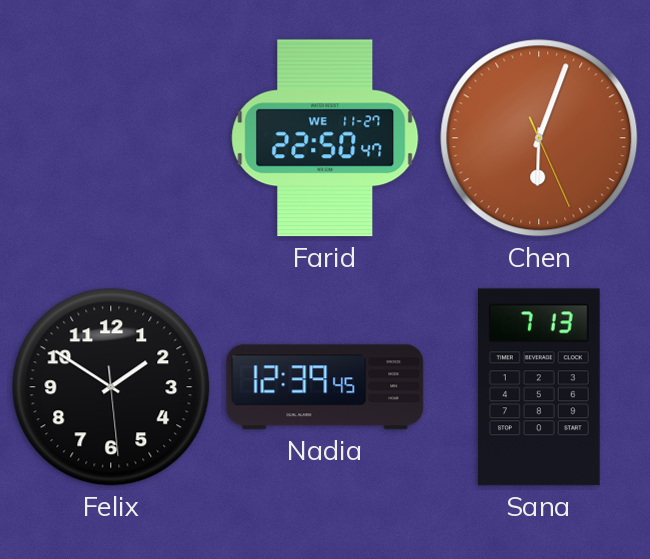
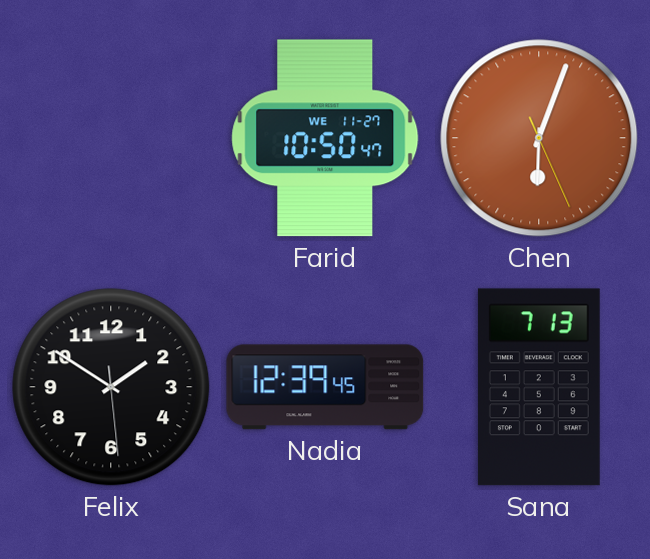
Farid: 22:50 -> 10:50
